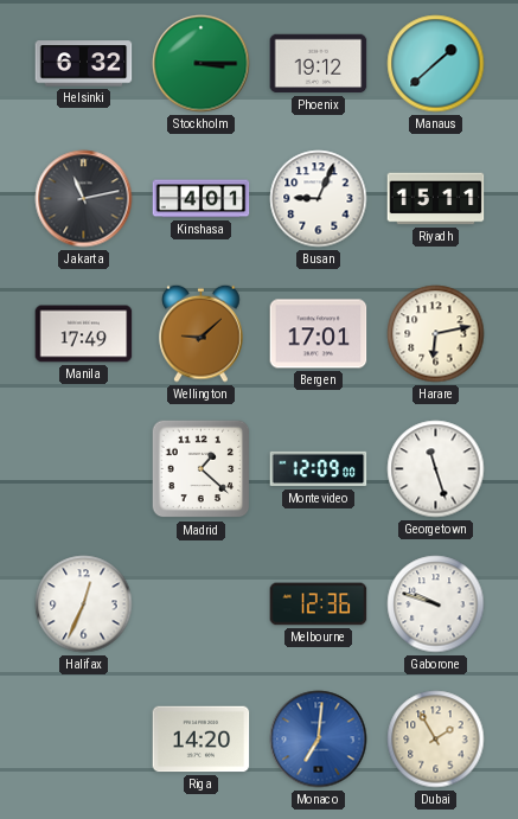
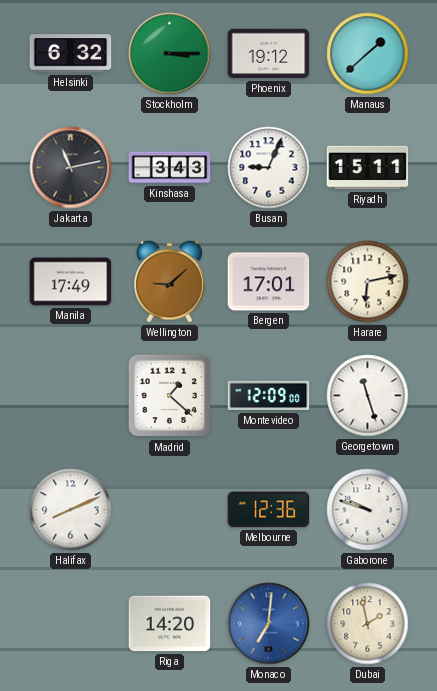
Kinshasa: 4:01 -> 3:43
Halifax: 12:34 -> 8:11
Dubai: 1:55 -> 1:58
